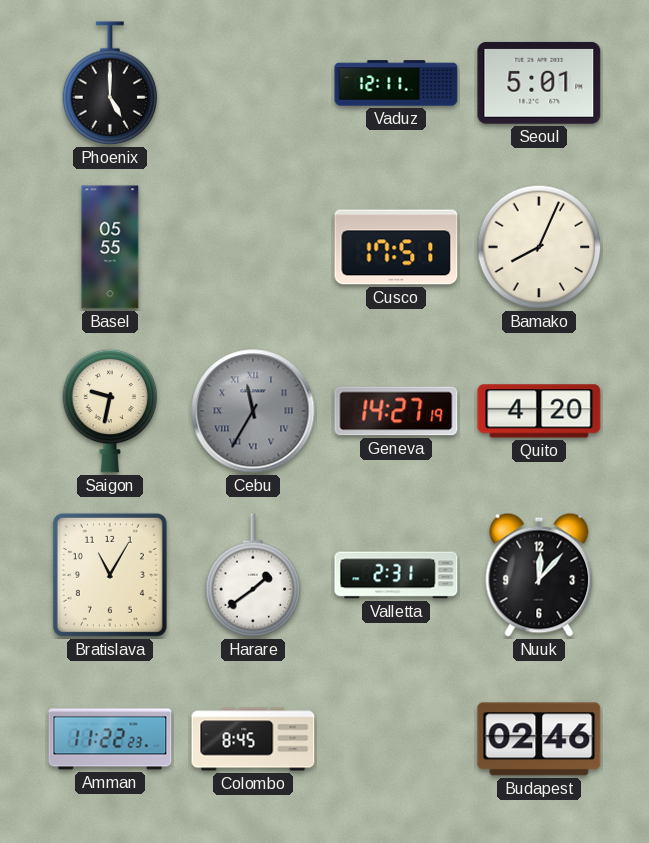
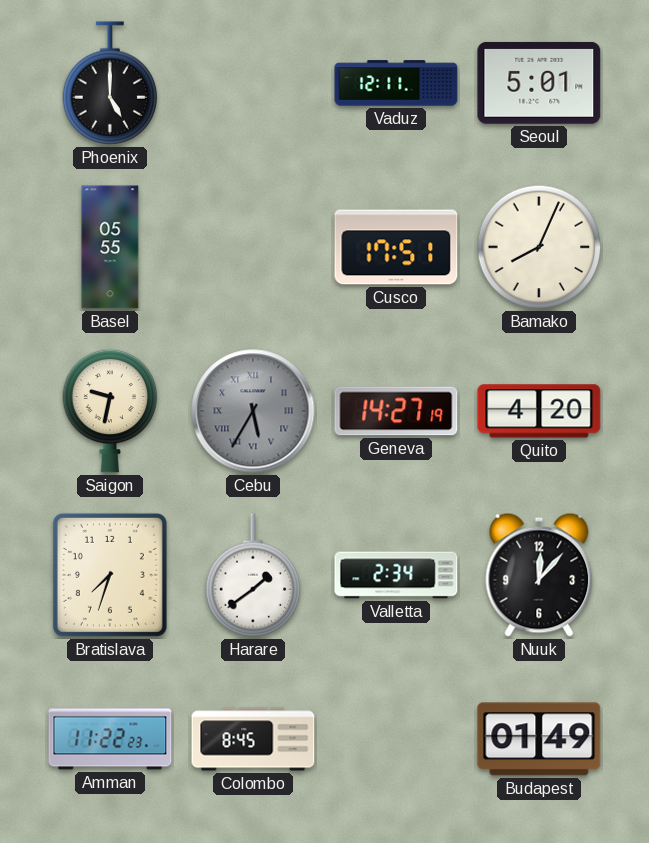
Cebu: 11:35 -> 5:35
Bratislava: 11:05 -> 7:33
Valletta: 2:31 -> 2:34
Budapest: 02:46 -> 01:49
